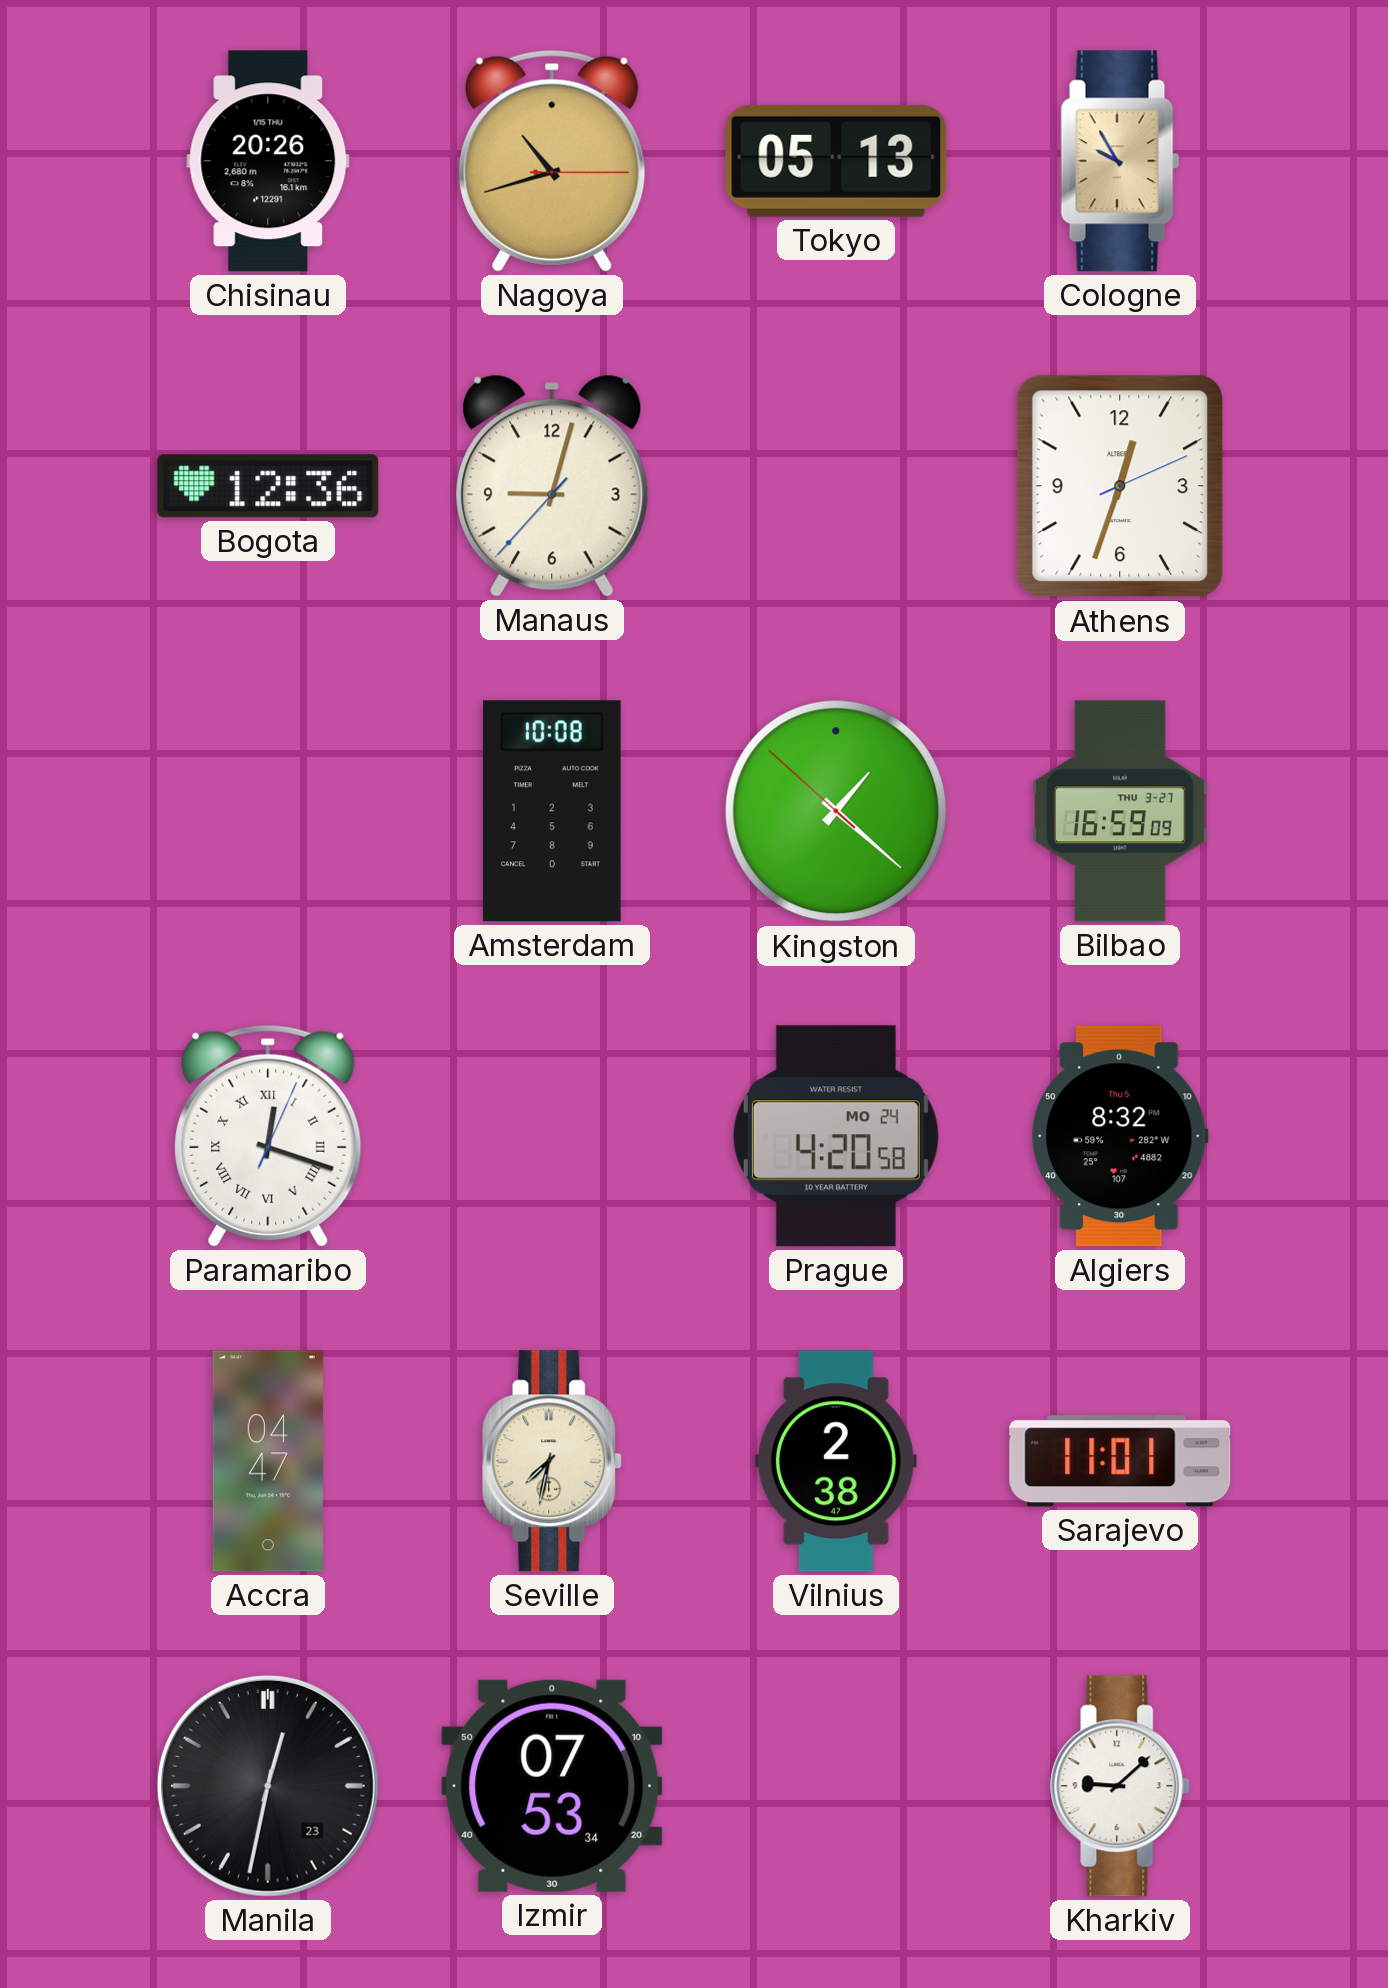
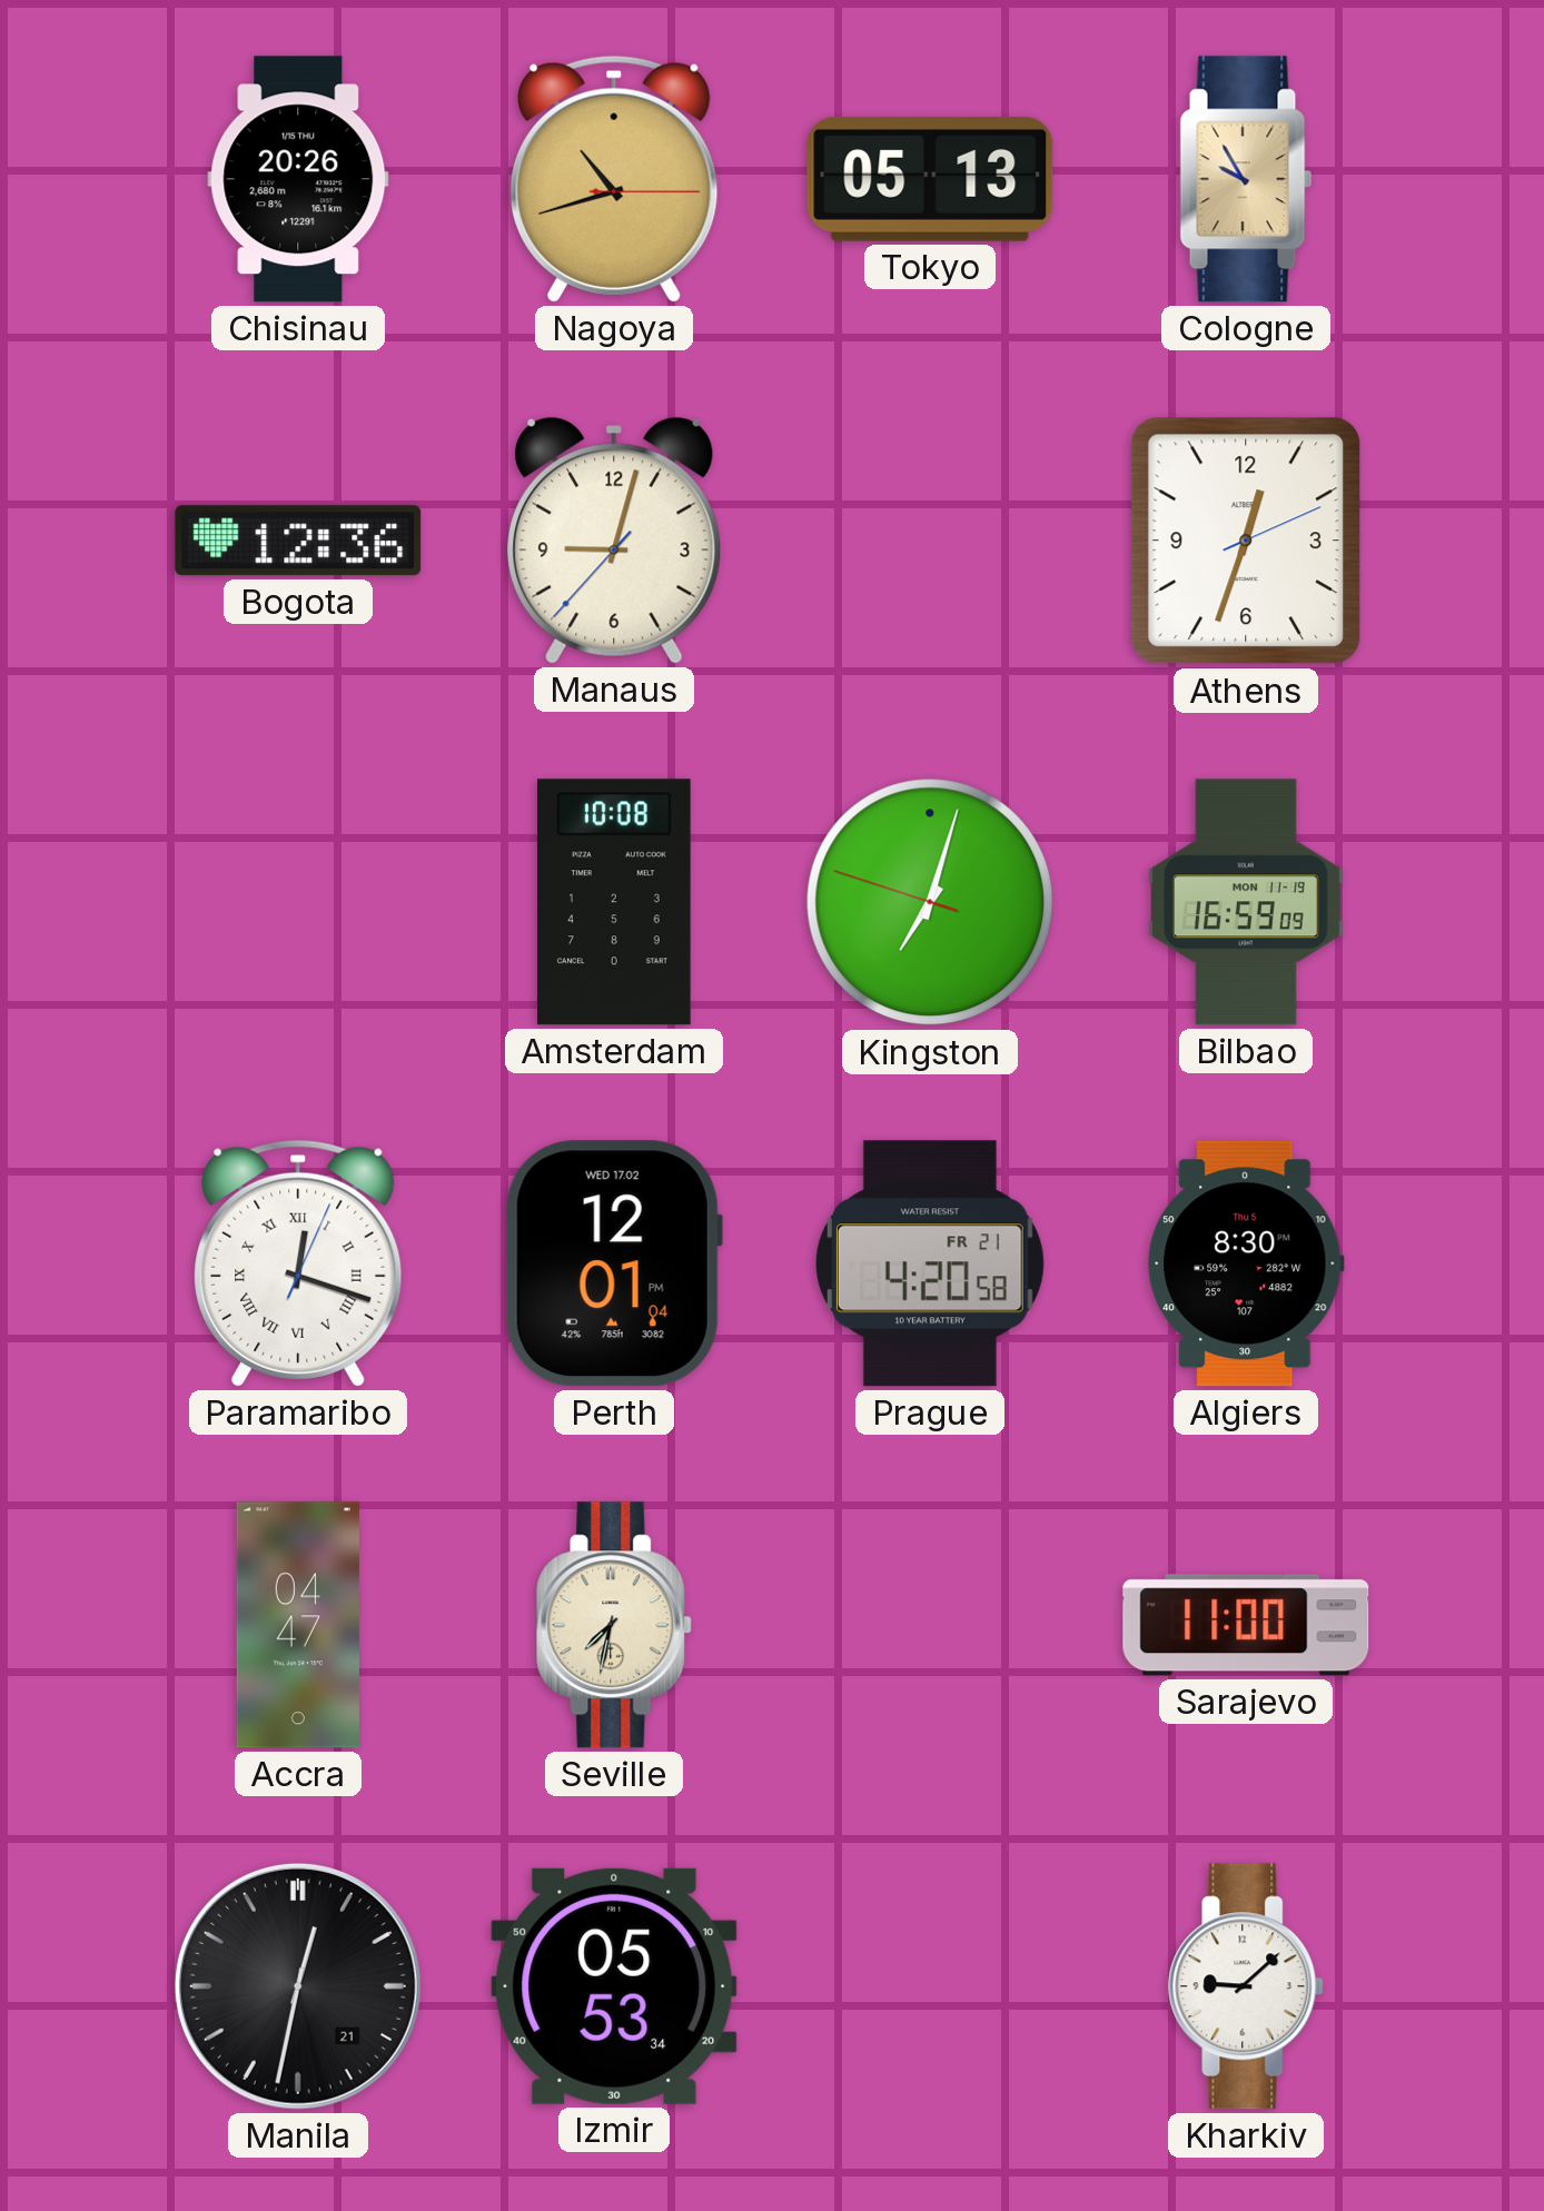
Kingston: 1:21 -> 7:02
Bilbao date: THU 3-27 -> MON 11-19
Perth: none -> 12:01
Prague date: MO 24 -> FR 21
Algiers: 8:32 -> 8:30
Vilnius: 2:38 -> none
Sarajevo: 11:01 -> 11:00
Manila date: 23 -> 21
Izmir: 07:53 -> 05:53
